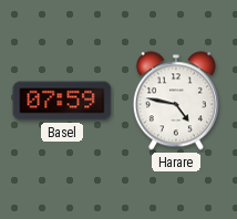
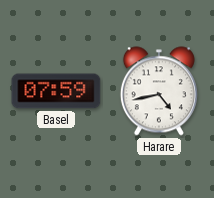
Harare: 4:47 -> 4:43
